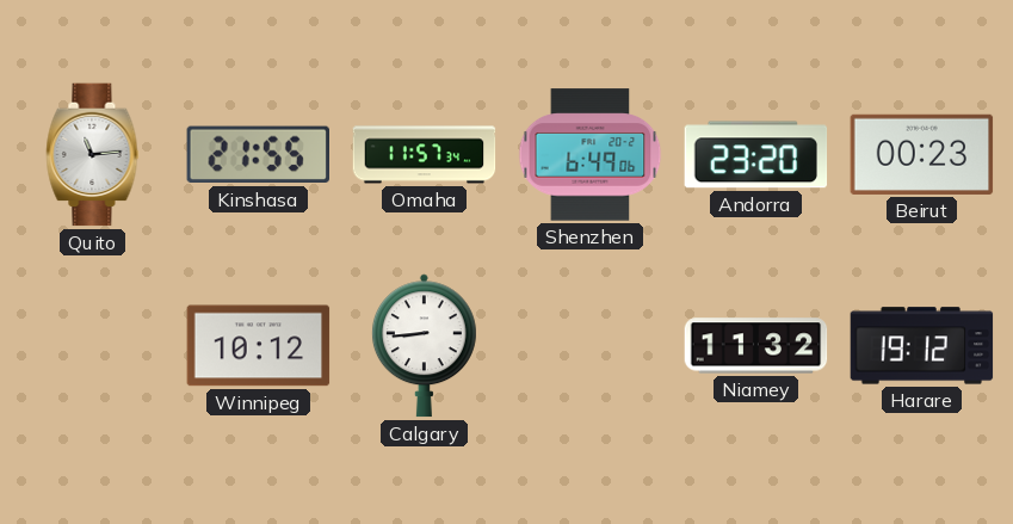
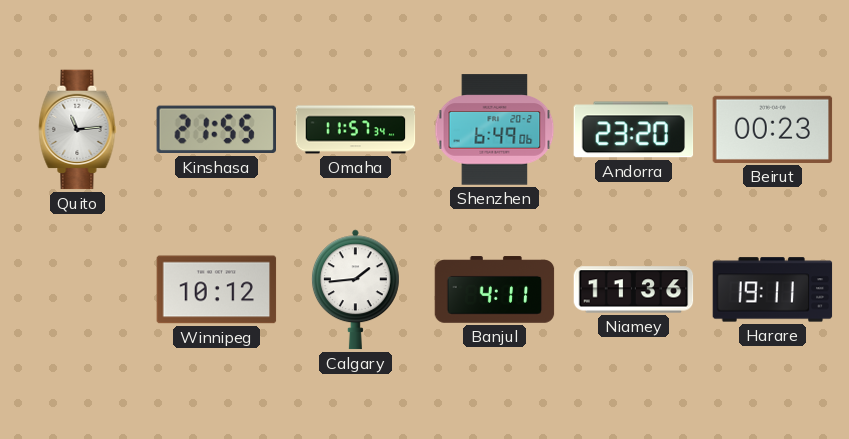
Calgary: 8:44 -> 1:44
Banjul: none -> 4:11
Niamey: 11:32 -> 11:36
Harare: 19:12 -> 19:11
